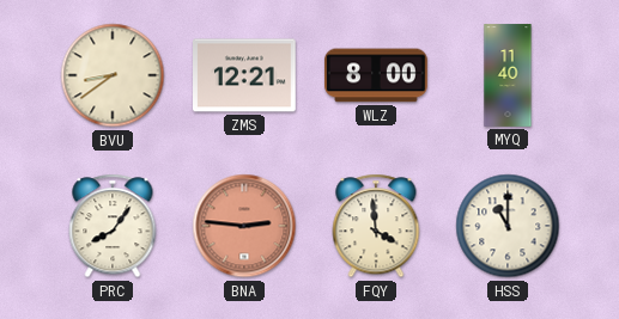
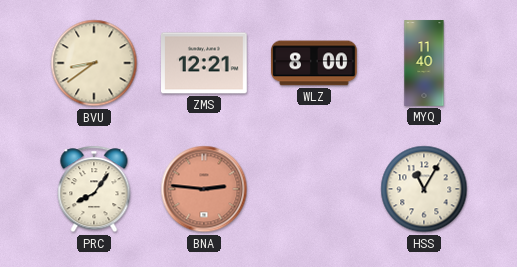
FQY: 3:59 -> none
HSS: 11:00 -> 11:05
